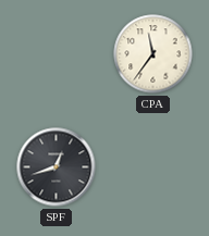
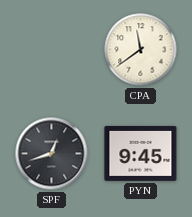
CPA: 11:36 -> 11:39
PYN: none -> 9:45
